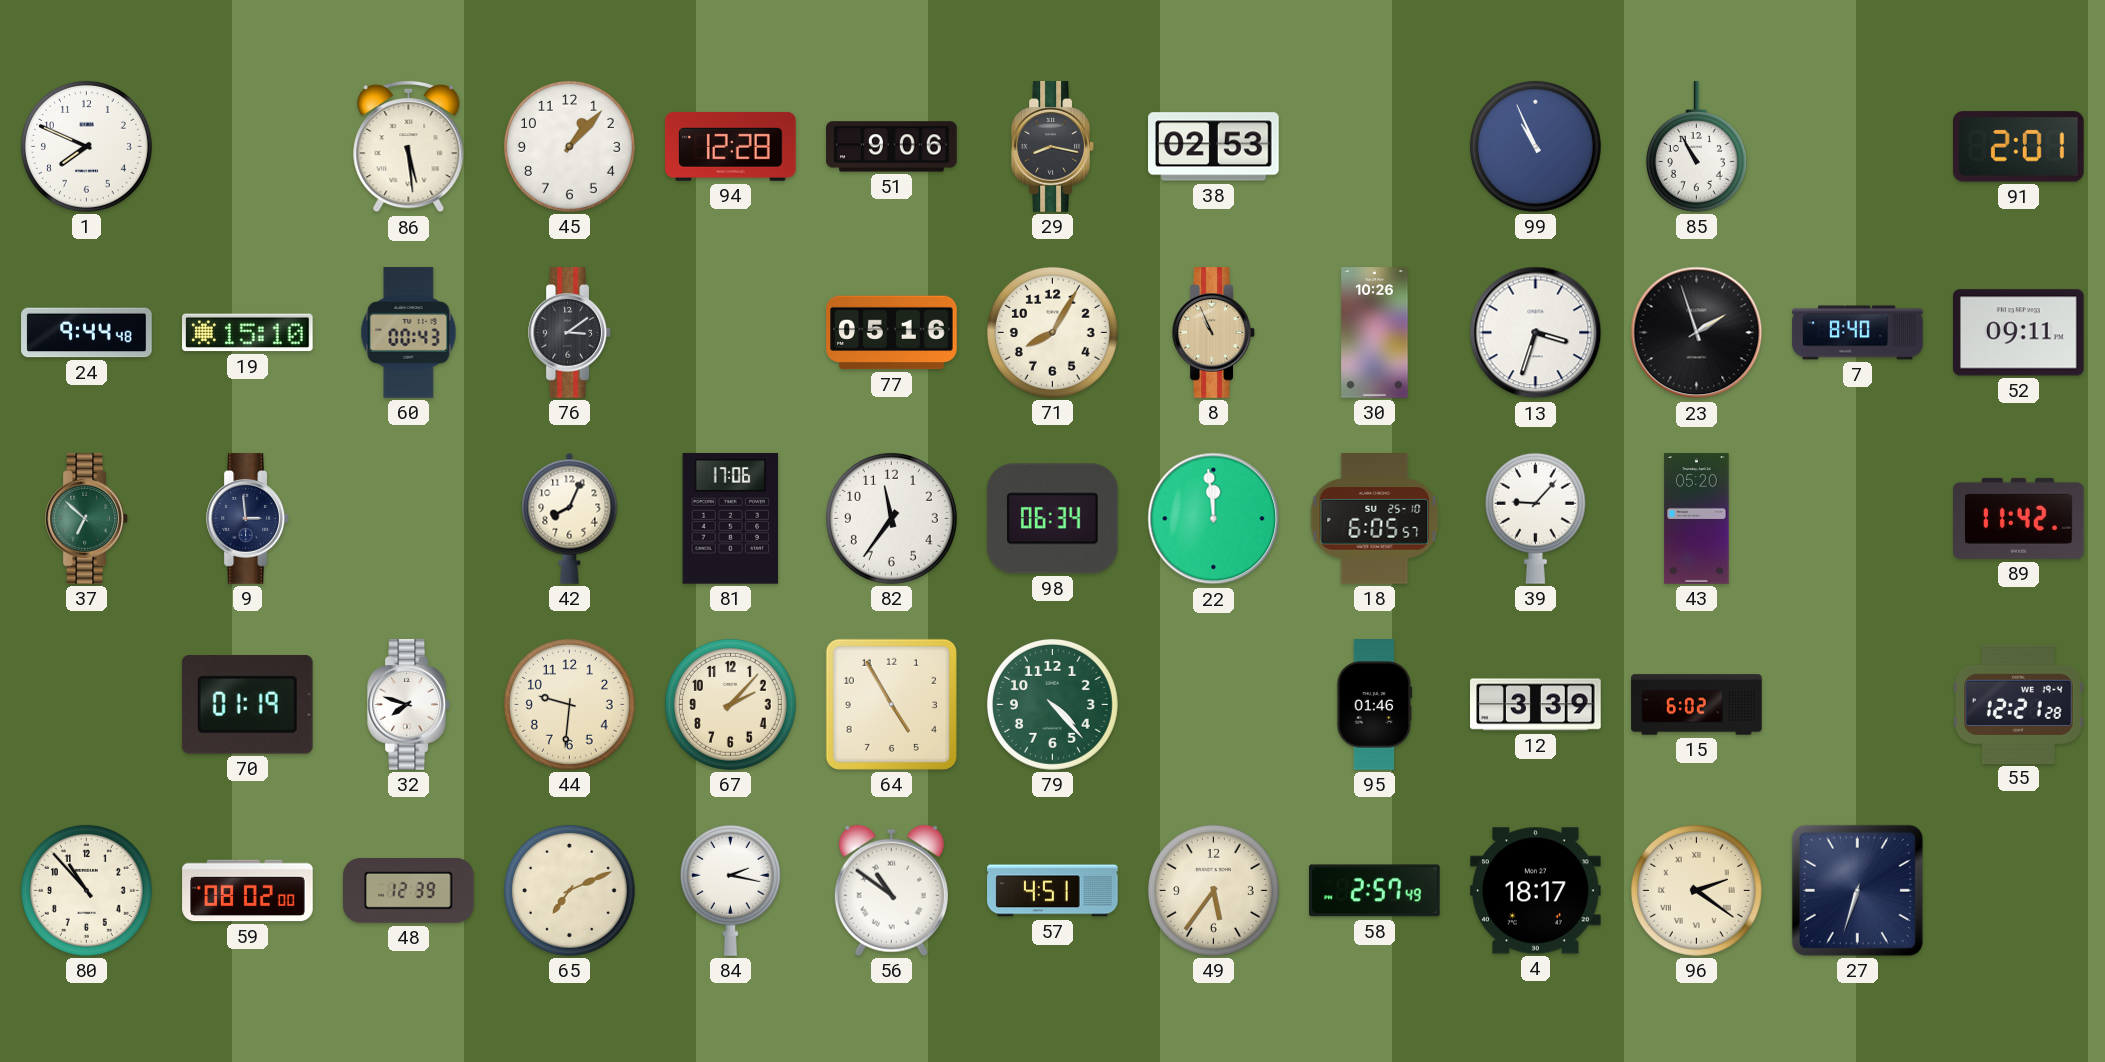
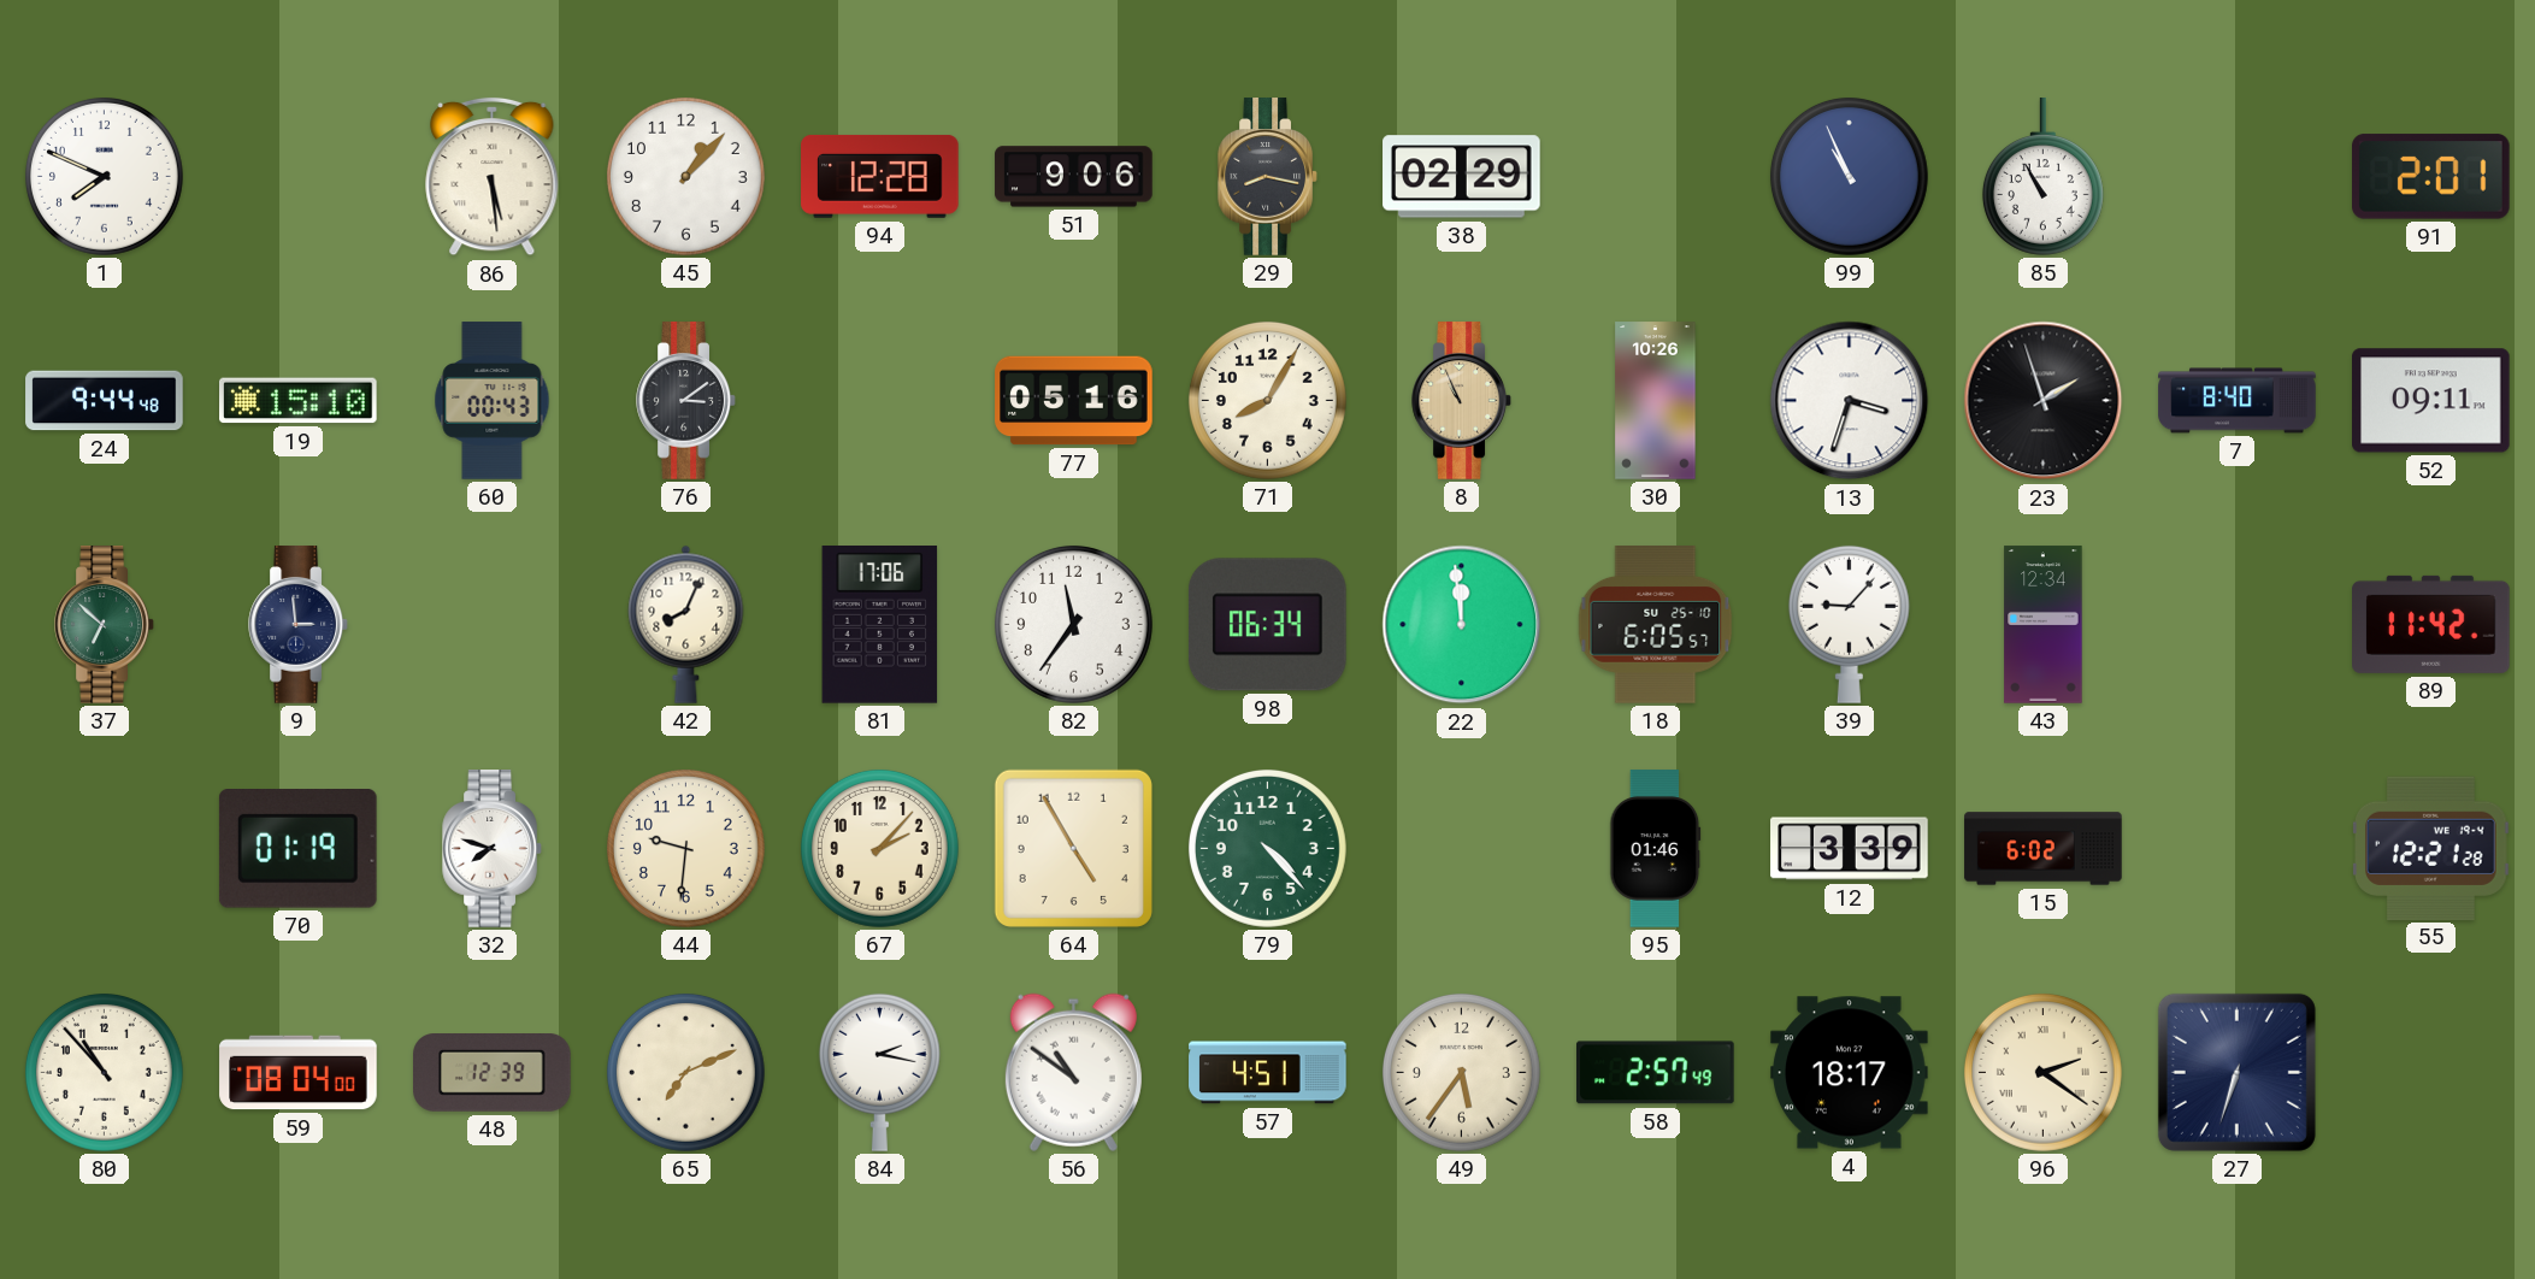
38: 02:53 -> 02:29
43: 05:20 -> 12:34
59: 08:02 -> 08:04
